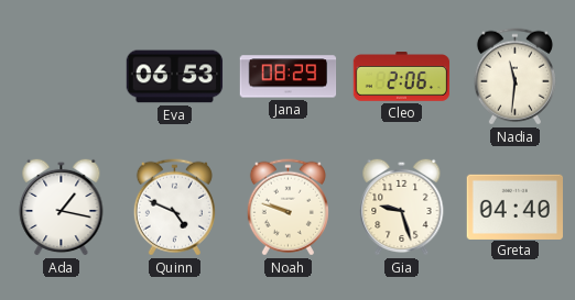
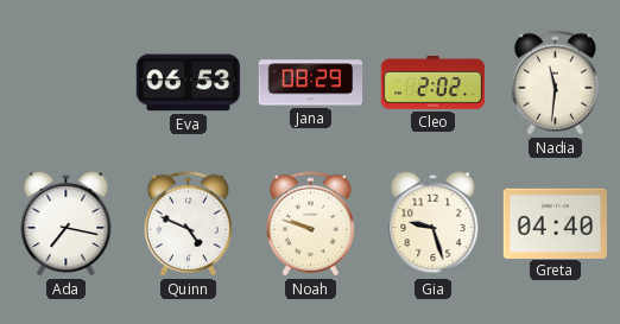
Cleo: 2:06 -> 2:02
Ada: 1:17 -> 7:17
